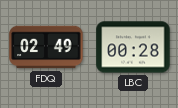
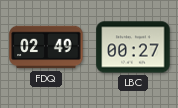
LBC: 00:28 -> 00:27
